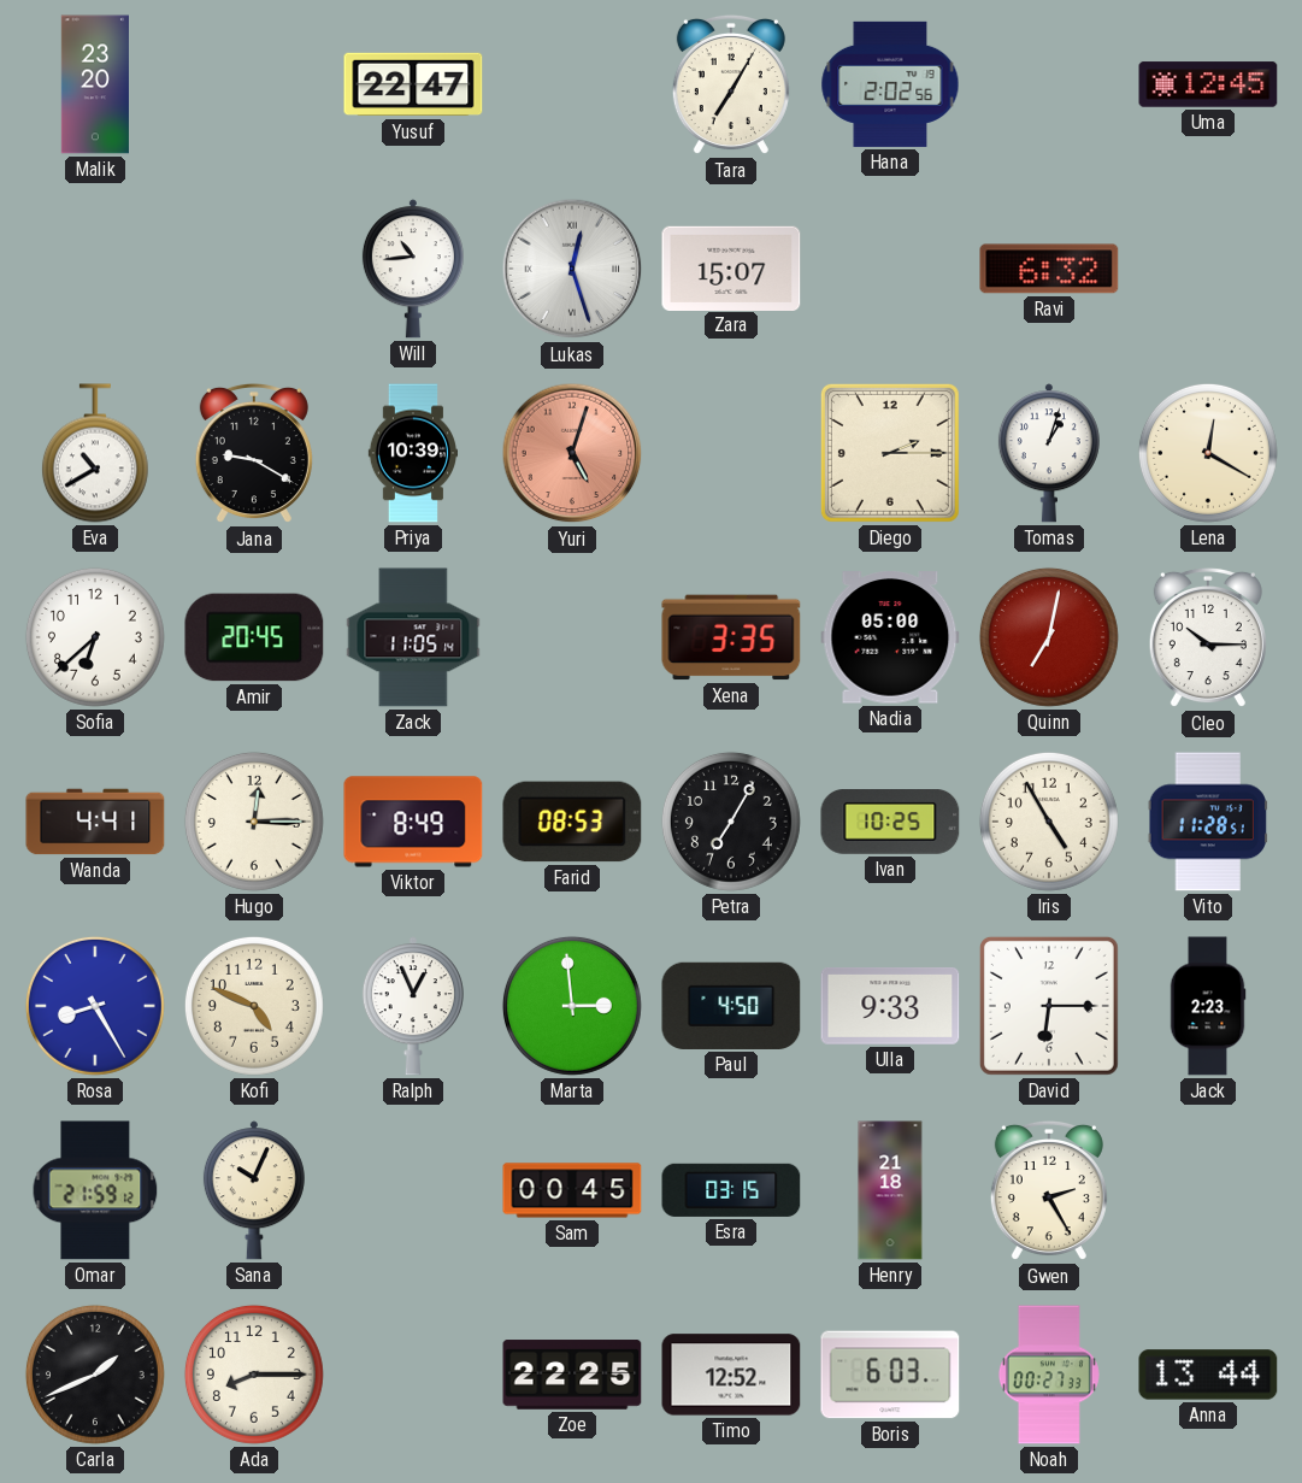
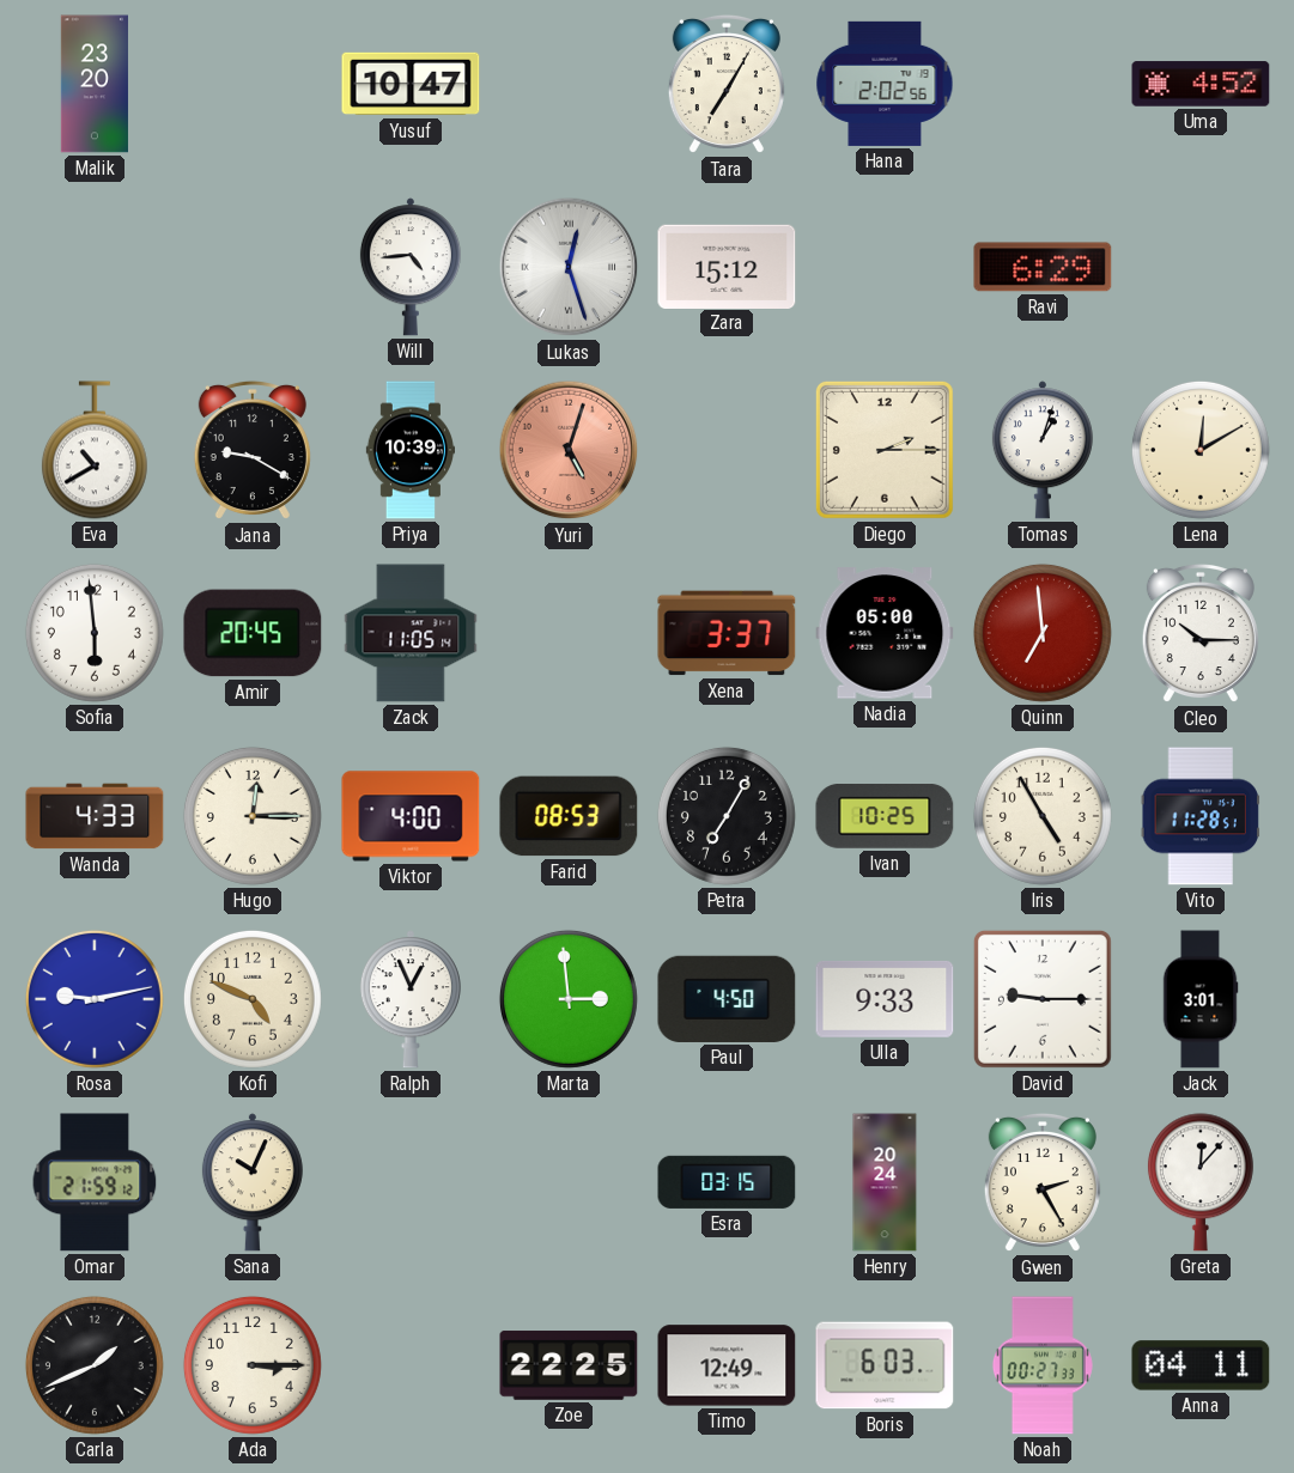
Yusuf: 22:47 -> 10:47
Uma: 12:45 -> 4:52
Will: 10:44 -> 4:44
Zara: 15:07 -> 15:12
Ravi: 6:32 -> 6:29
Lena: 12:20 -> 12:10
Sofia: 6:38 -> 5:59
Xena: 3:35 -> 3:37
Quinn: 7:02 -> 6:59
Wanda: 4:41 -> 4:33
Viktor: 8:49 -> 4:00
Rosa: 8:25 -> 9:13
David: 6:15 -> 9:15
Jack: 2:23 -> 3:01
Sam: 00:45 -> none
Henry: 21:18 -> 20:24
Greta: none -> 12:07
Ada: 8:15 -> 3:15
Timo: 12:52 -> 12:49
Anna: 13:44 -> 04:11
